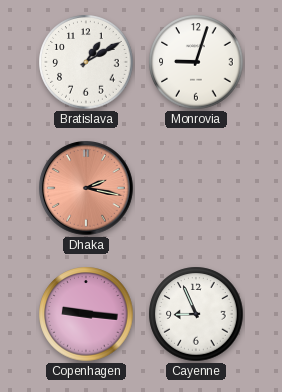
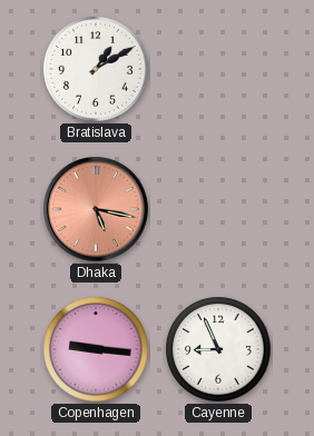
Monrovia: 9:03 -> none
Dhaka: 2:17 -> 5:17
